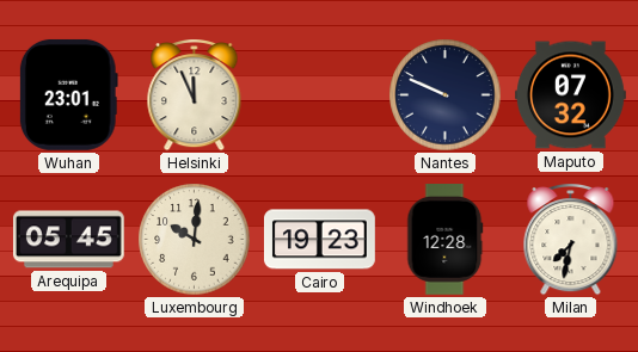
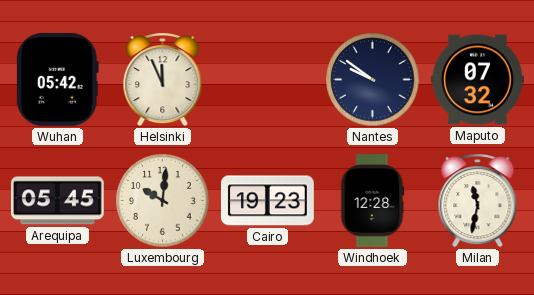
Wuhan: 23:01 -> 05:42
Nantes: 9:49 -> 9:51
Milan: 7:32 -> 11:32
